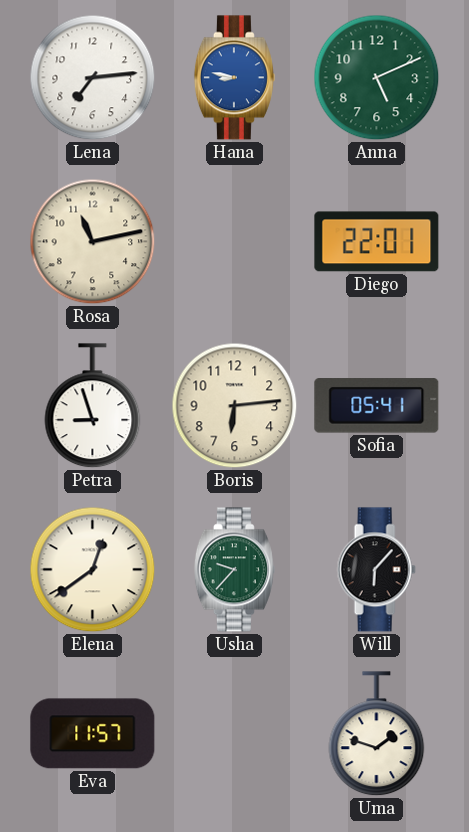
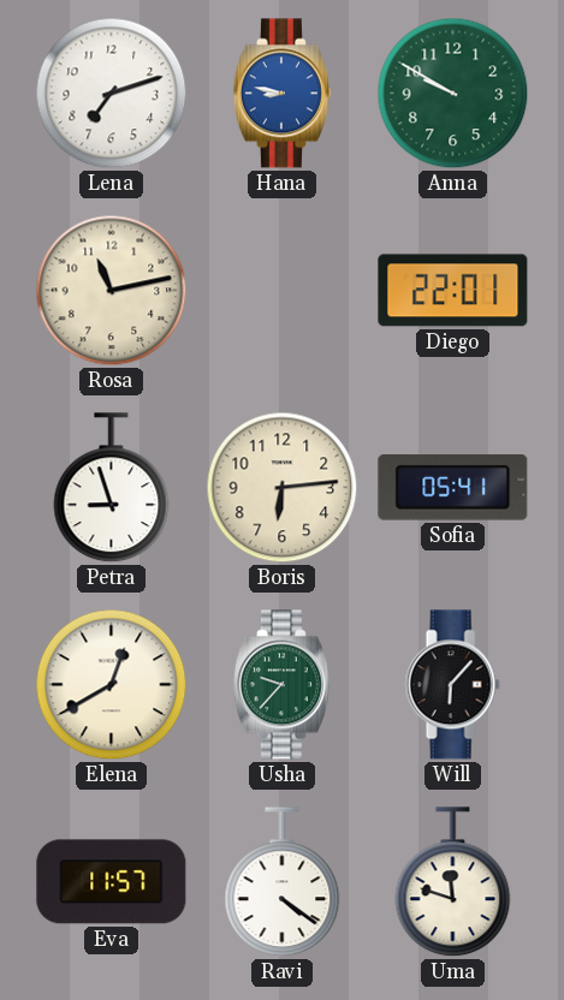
Lena: 7:14 -> 7:12
Anna: 5:11 -> 9:50
Elena: 12:39 -> 12:40
Ravi: none -> 4:21
Uma: 1:48 -> 11:48
